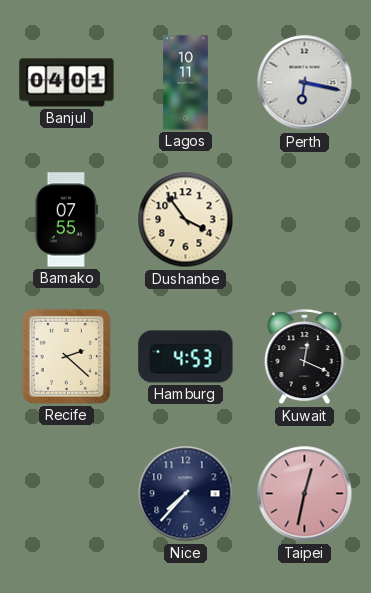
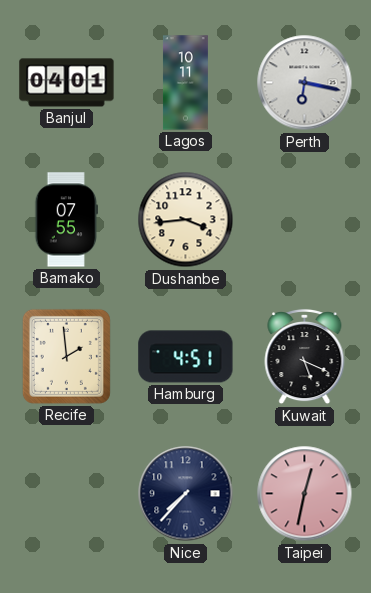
Dushanbe: 3:54 -> 3:44
Recife: 2:22 -> 1:59
Hamburg: 4:53 -> 4:51
Kuwait: 12:19 -> 5:19
